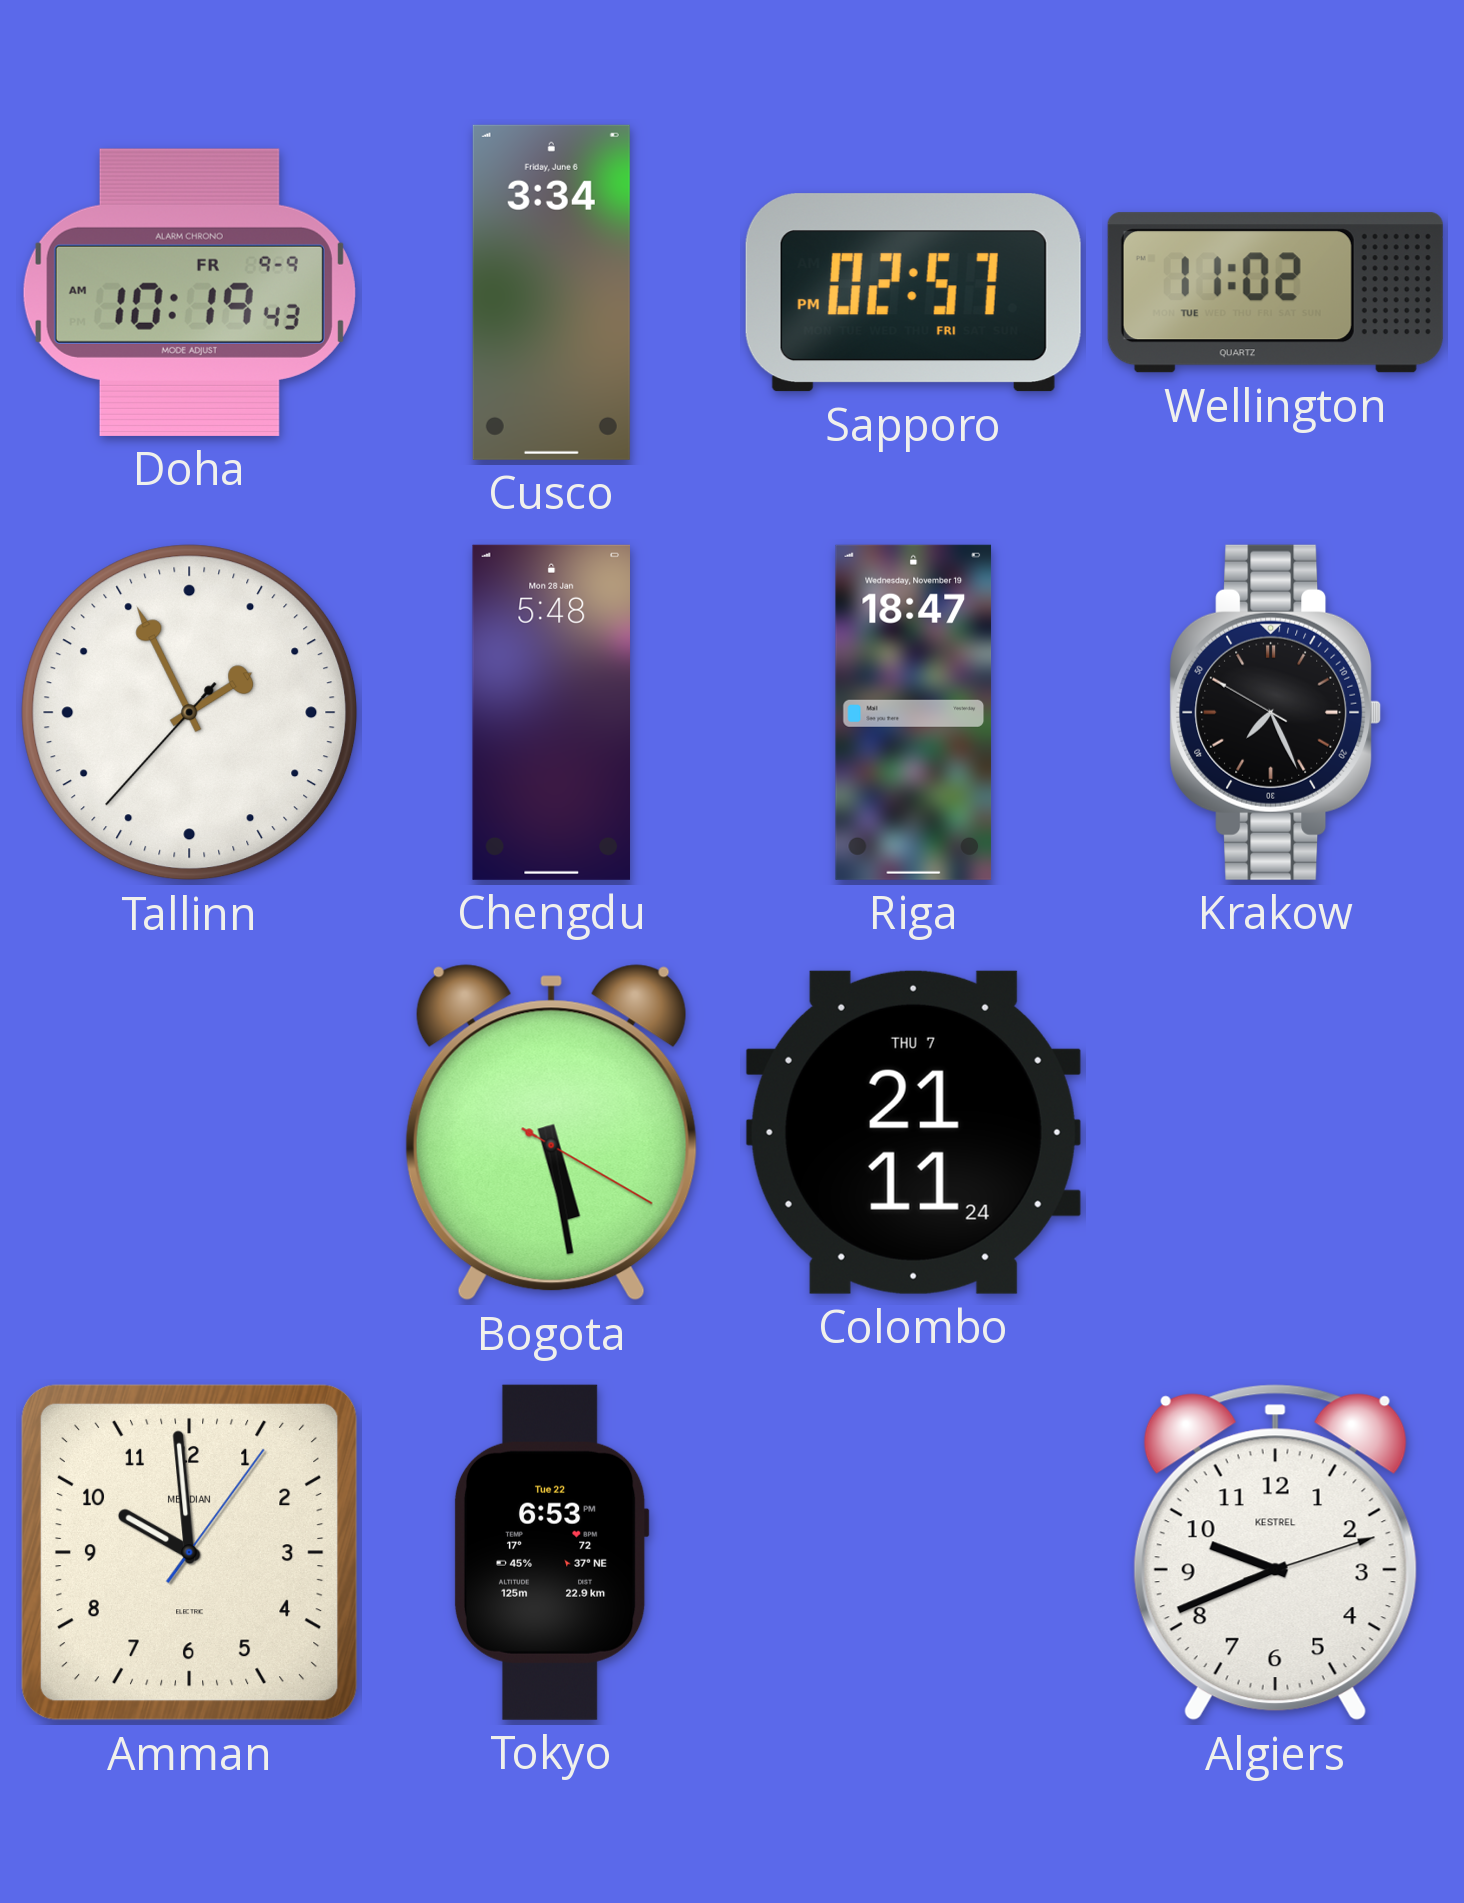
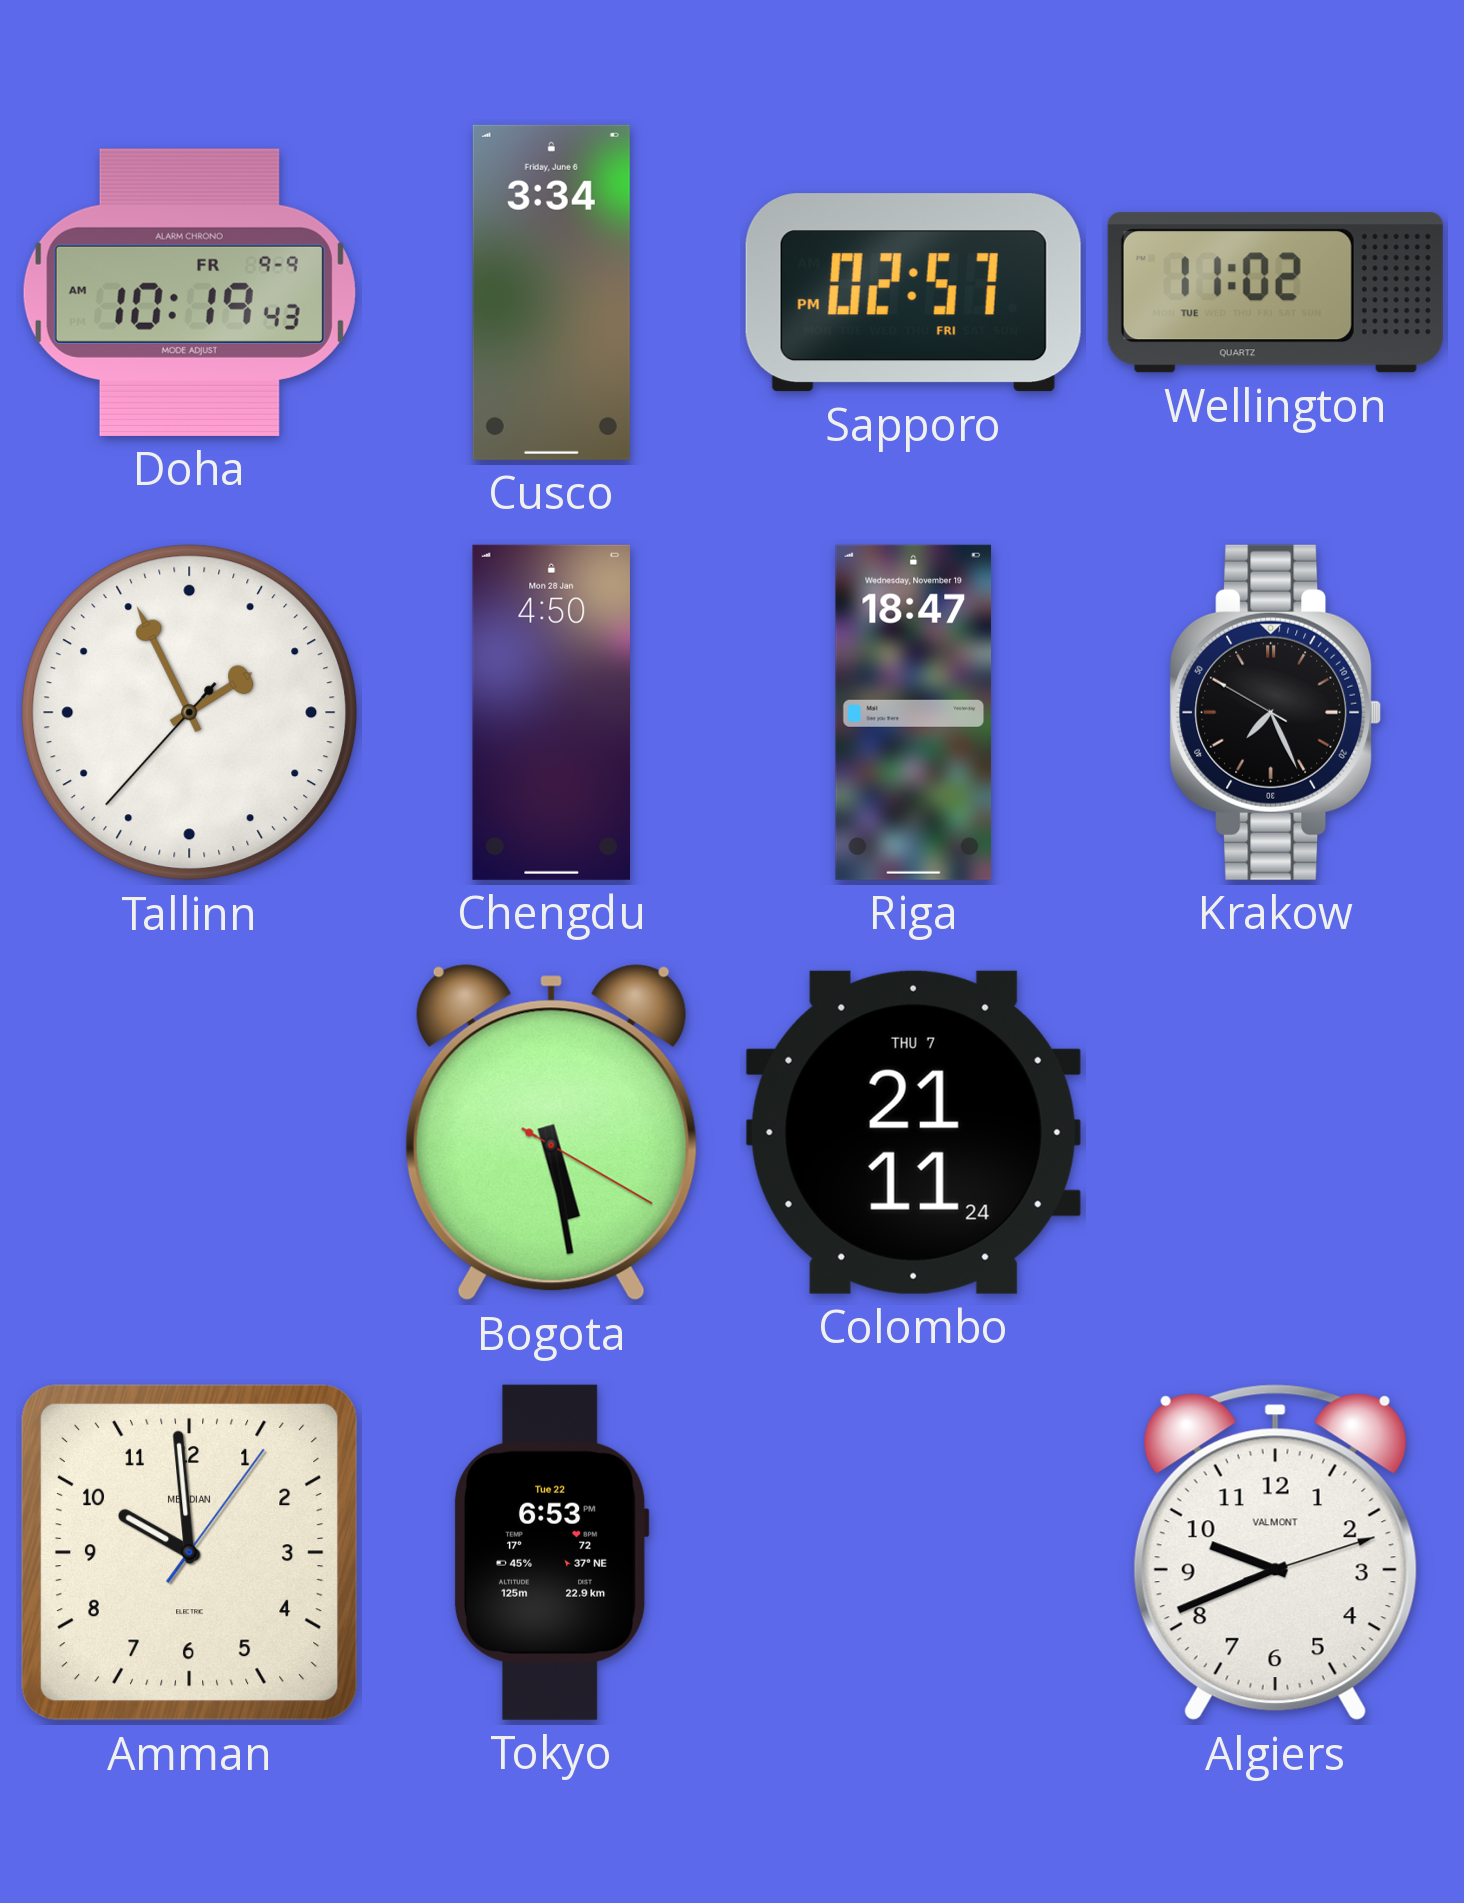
Chengdu: 5:48 -> 4:50
Algiers brand: KESTREL -> VALMONT
